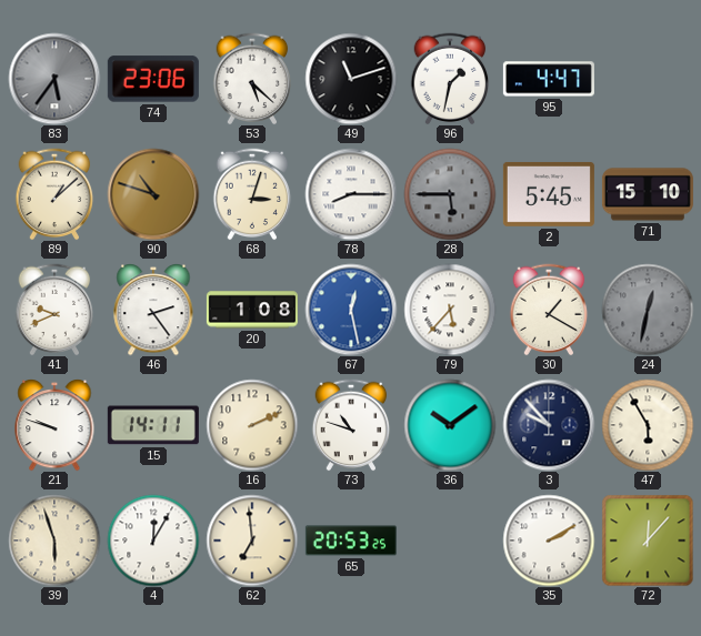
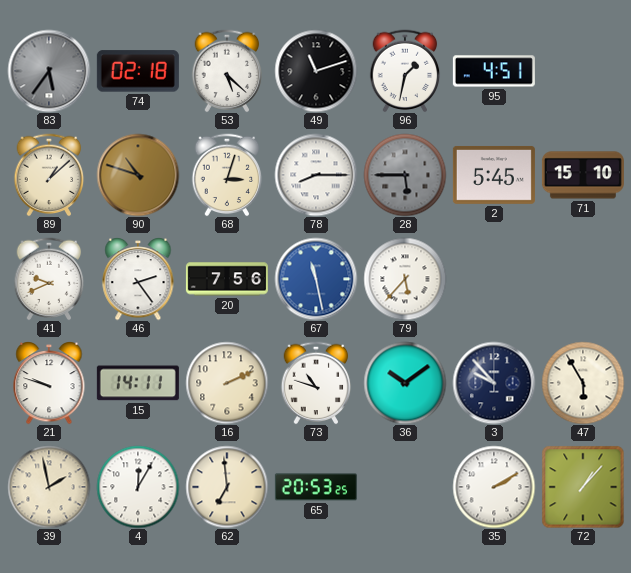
74: 23:06 -> 02:18
95: 4:47 -> 4:51
20: 1:08 -> 7:56
67: 12:28 -> 11:28
30: 1:20 -> none
24: 12:32 -> none
39: 5:57 -> 1:58
72: 12:07 -> 1:07
